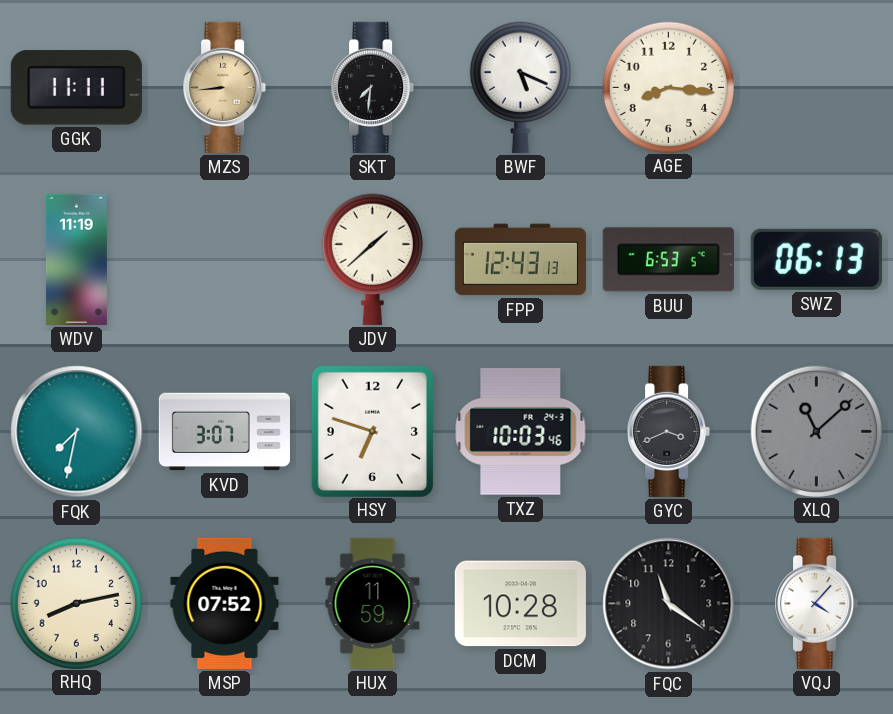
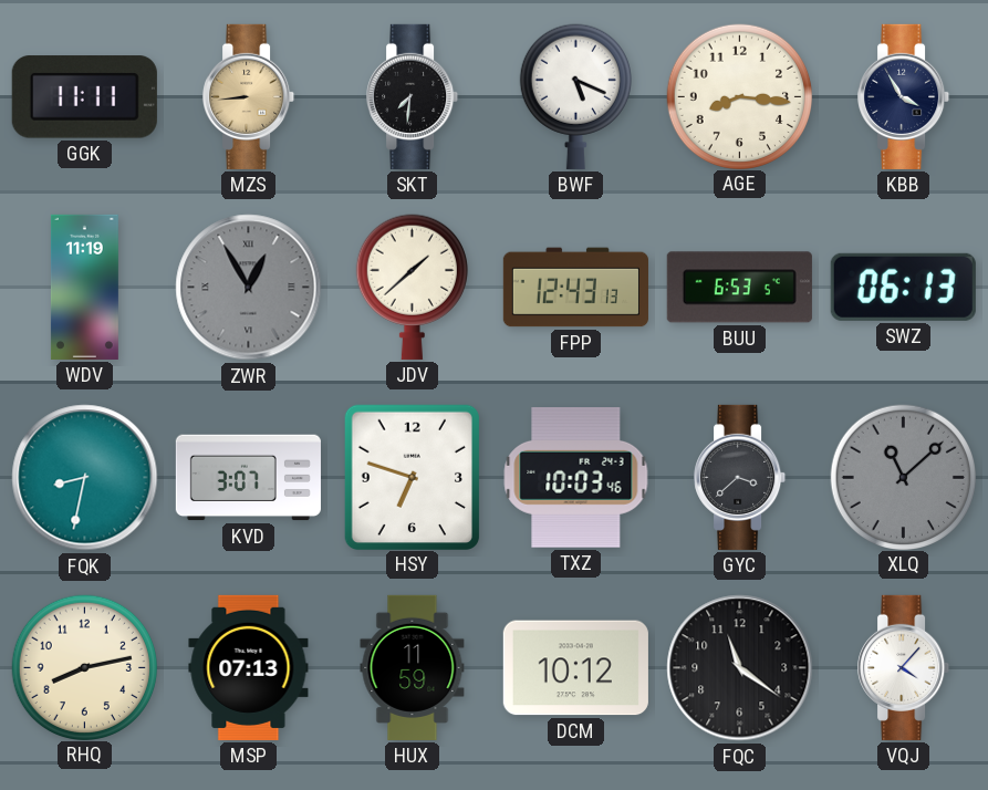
KBB: none -> 3:55
ZWR: none -> 12:55
FQK: 7:32 -> 8:32
GYC: 3:41 -> 3:38
MSP: 07:52 -> 07:13
DCM: 10:28 -> 10:12
